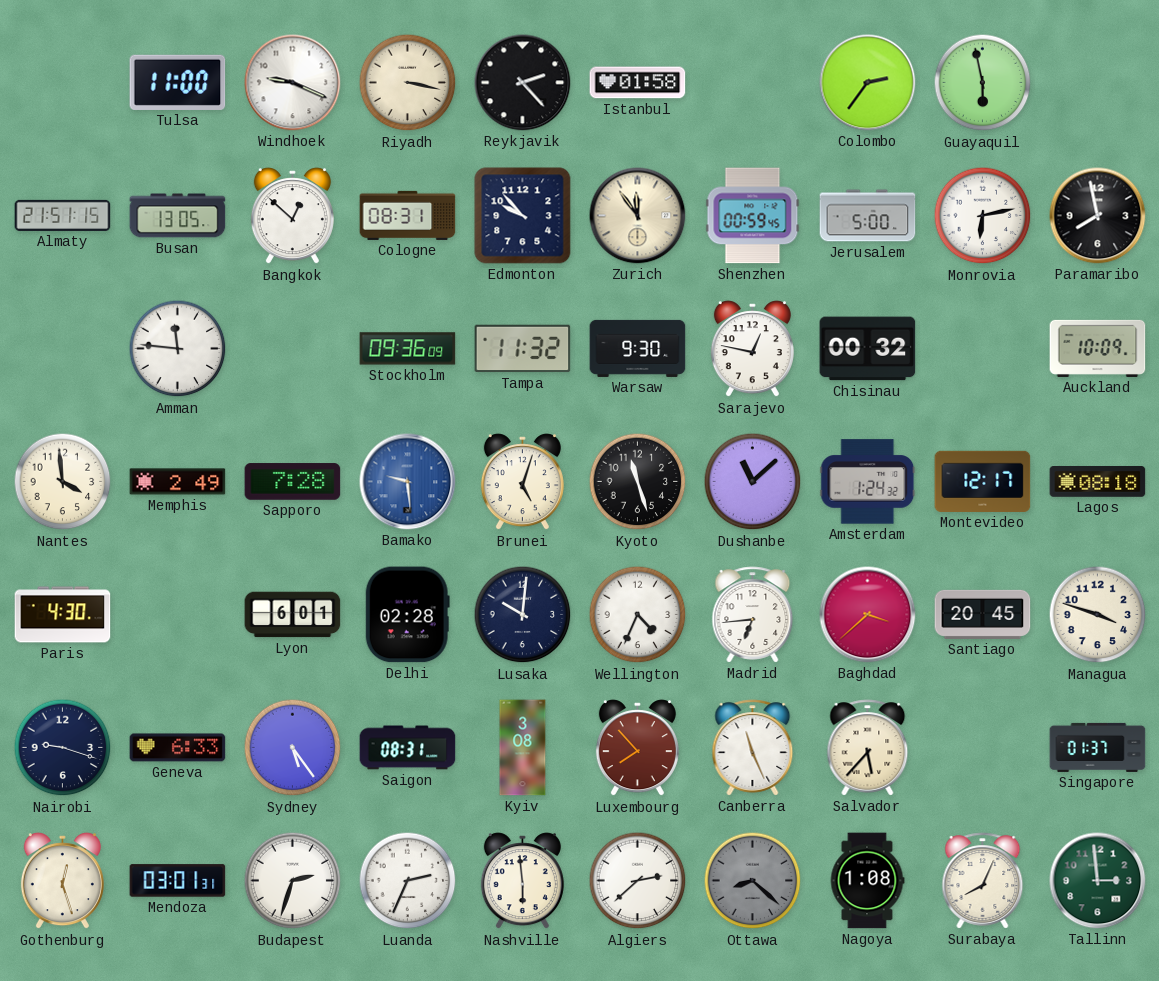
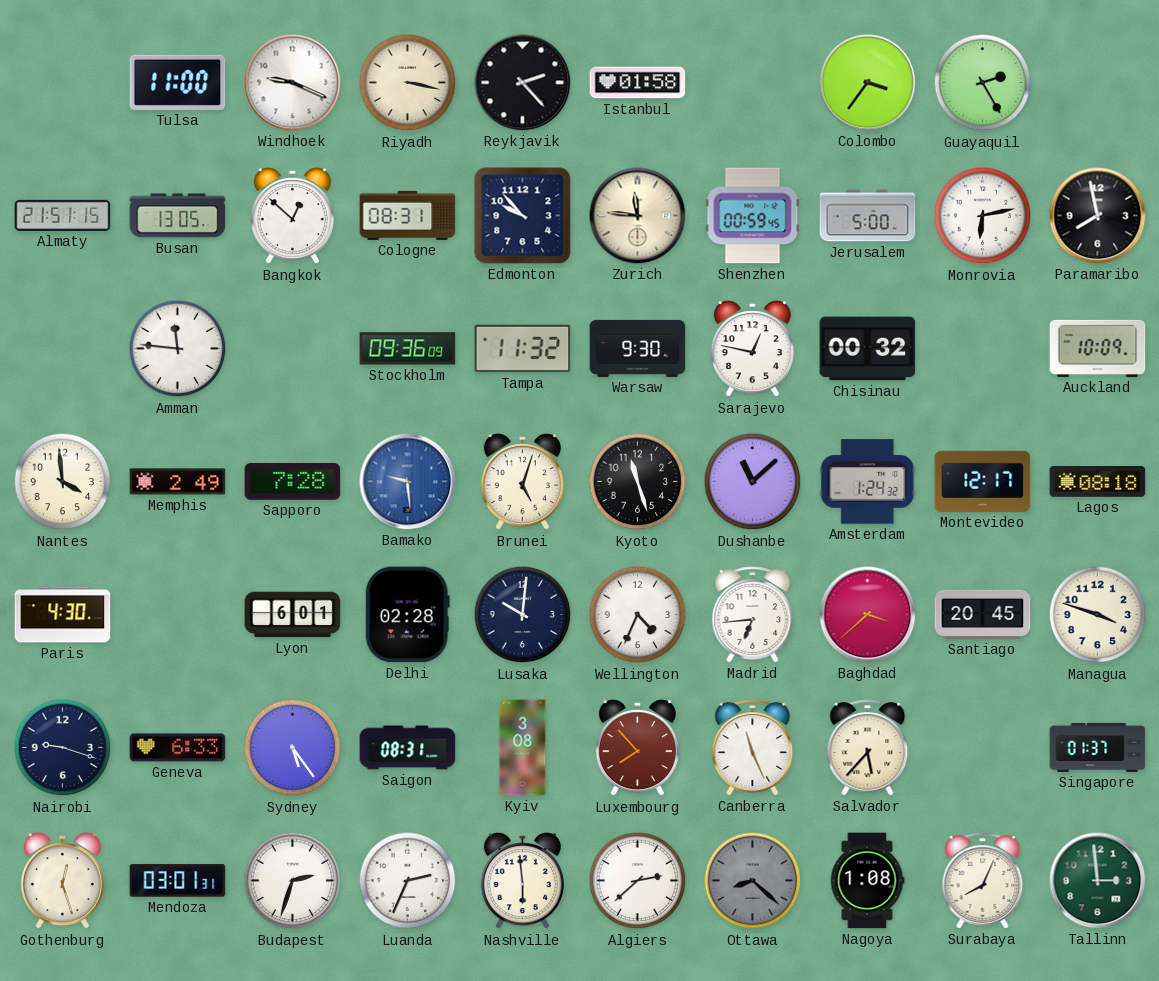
Colombo: 2:36 -> 3:36
Guayaquil: 5:58 -> 2:25
Zurich: 11:54 -> 11:46
